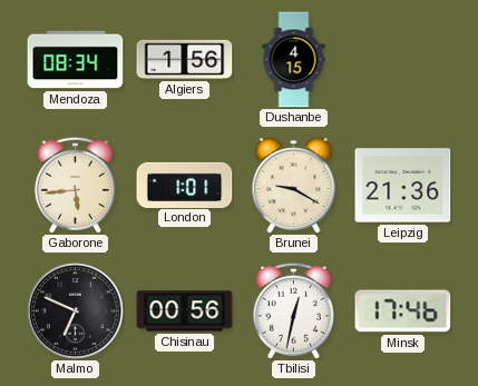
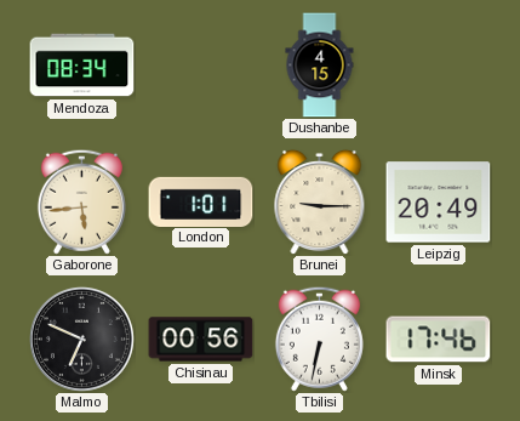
Algiers: 1:56 -> none
Brunei: 9:20 -> 9:15
Leipzig: 21:36 -> 20:49
Tbilisi: 12:32 -> 6:32
